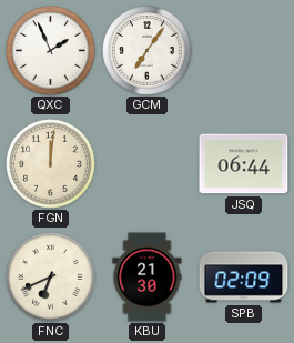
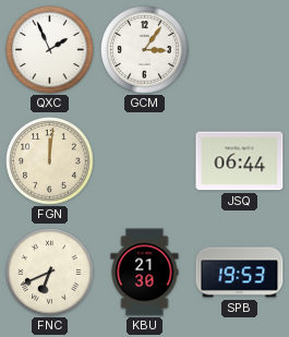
GCM: 7:06 -> 3:06
SPB: 02:09 -> 19:53
